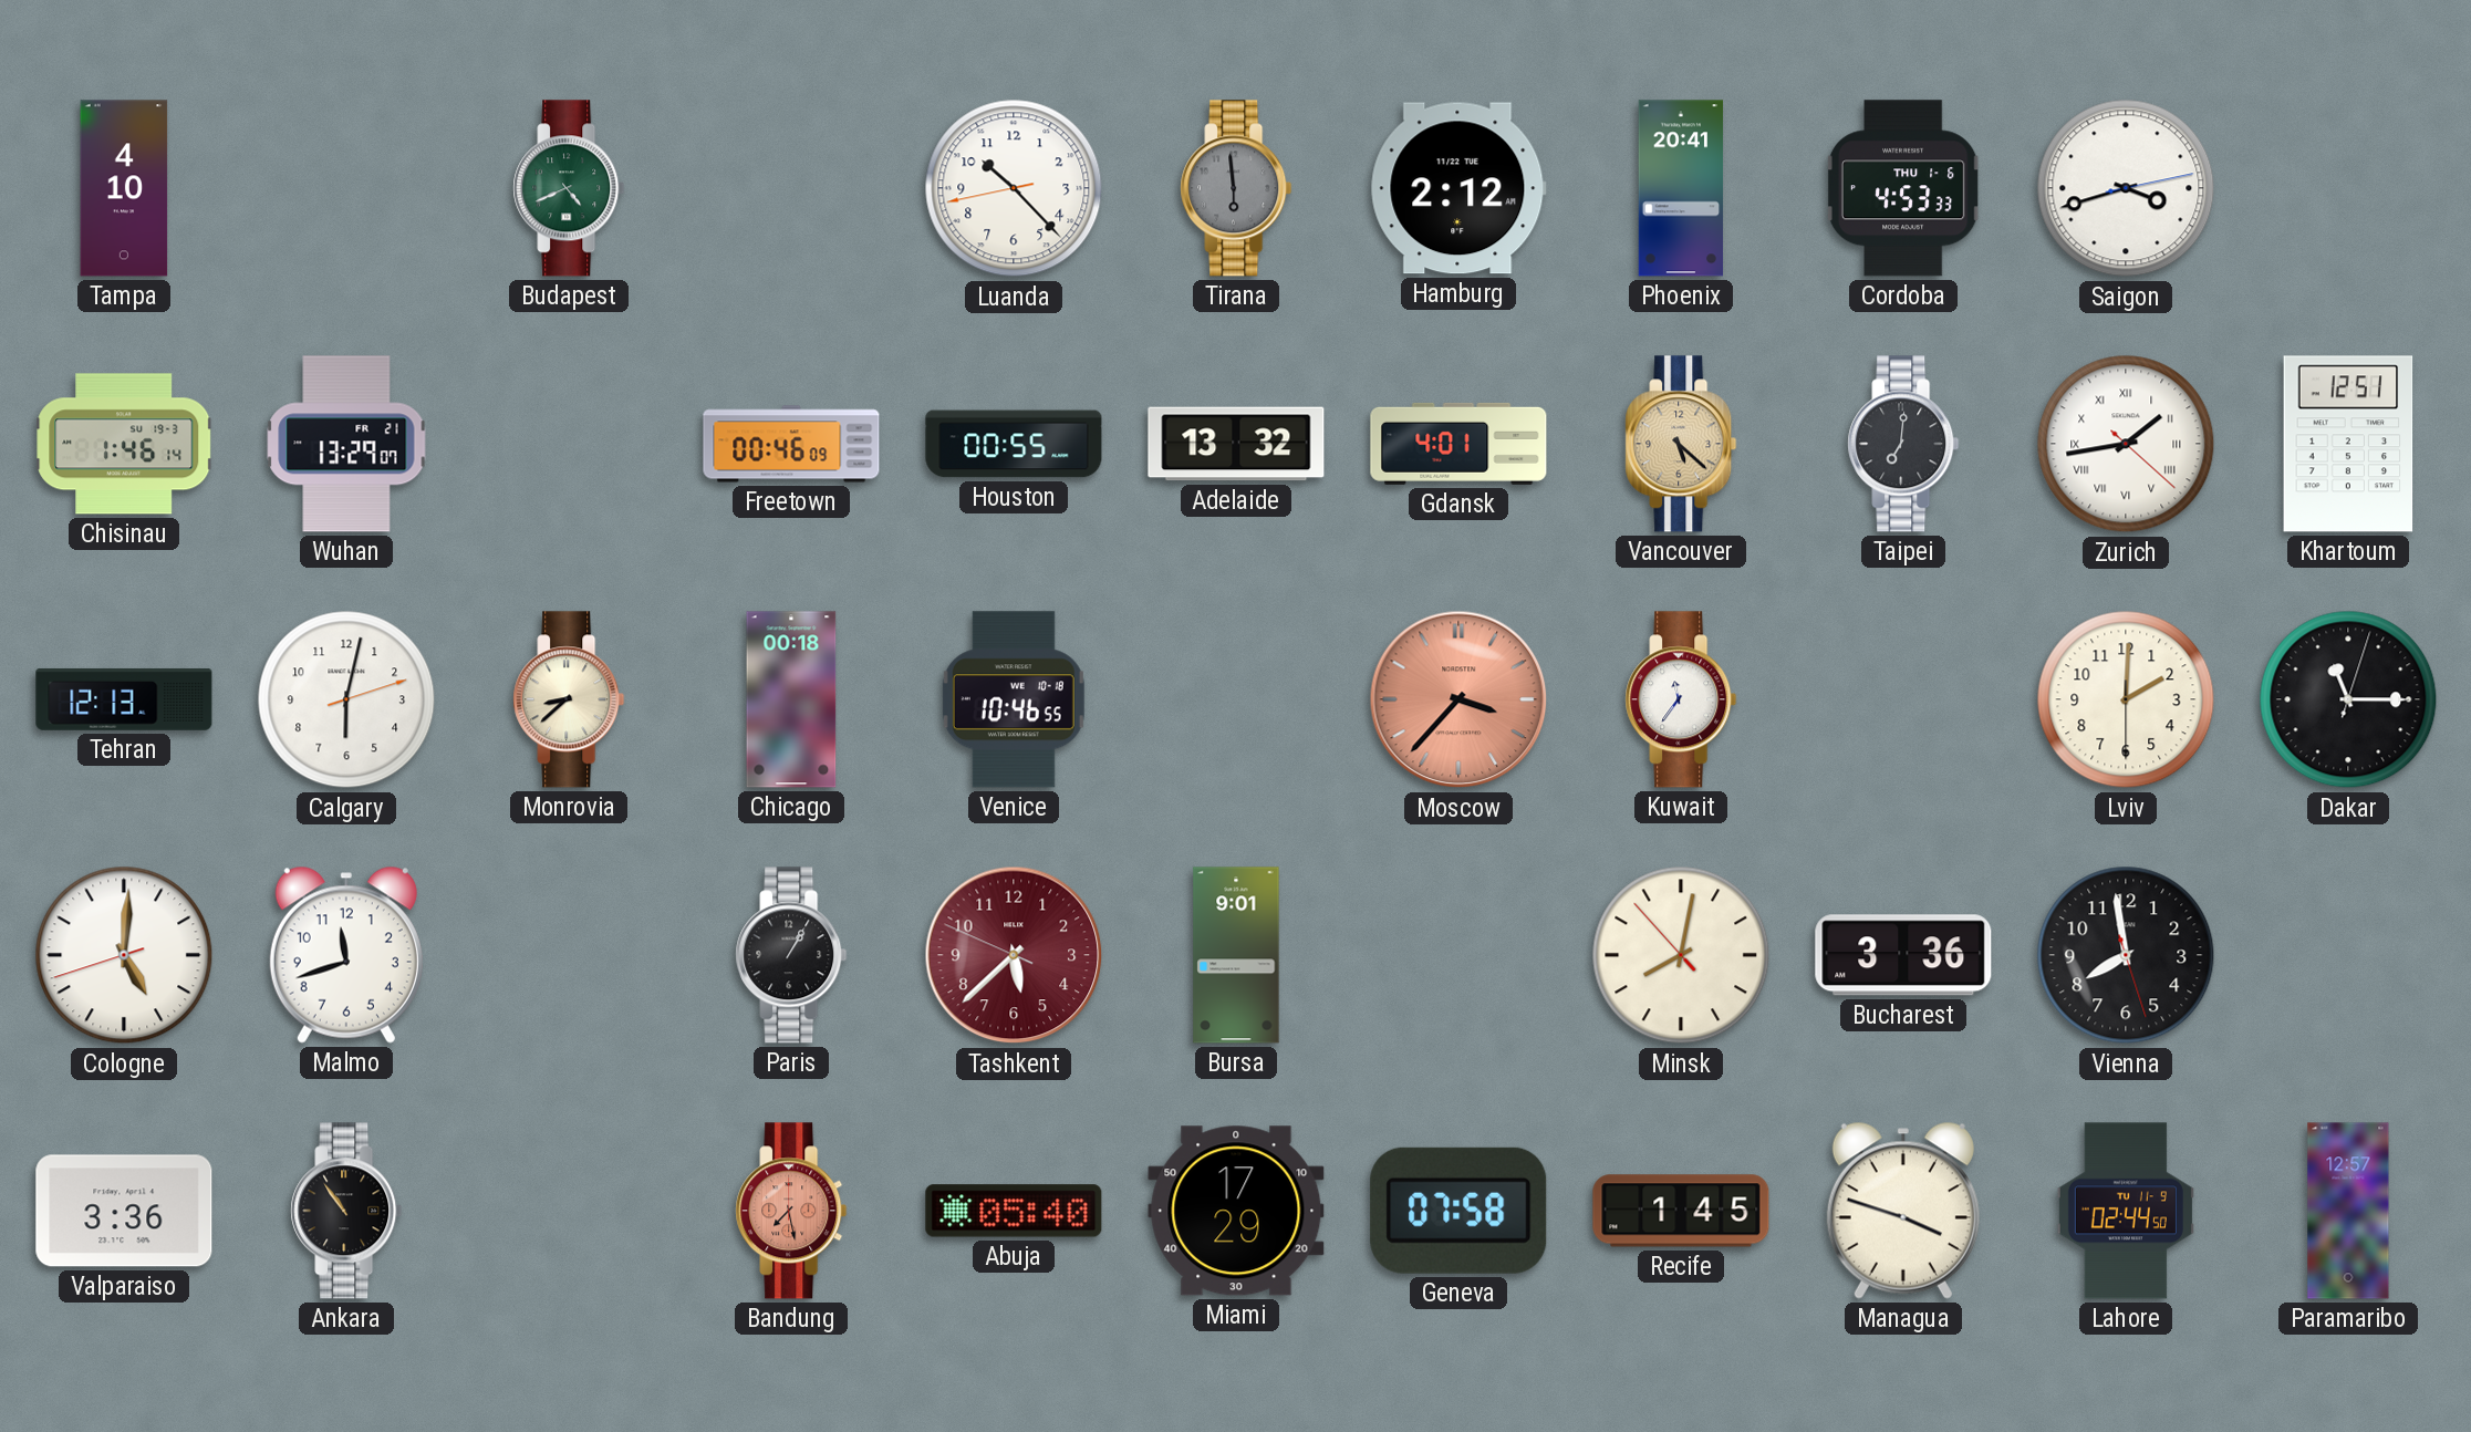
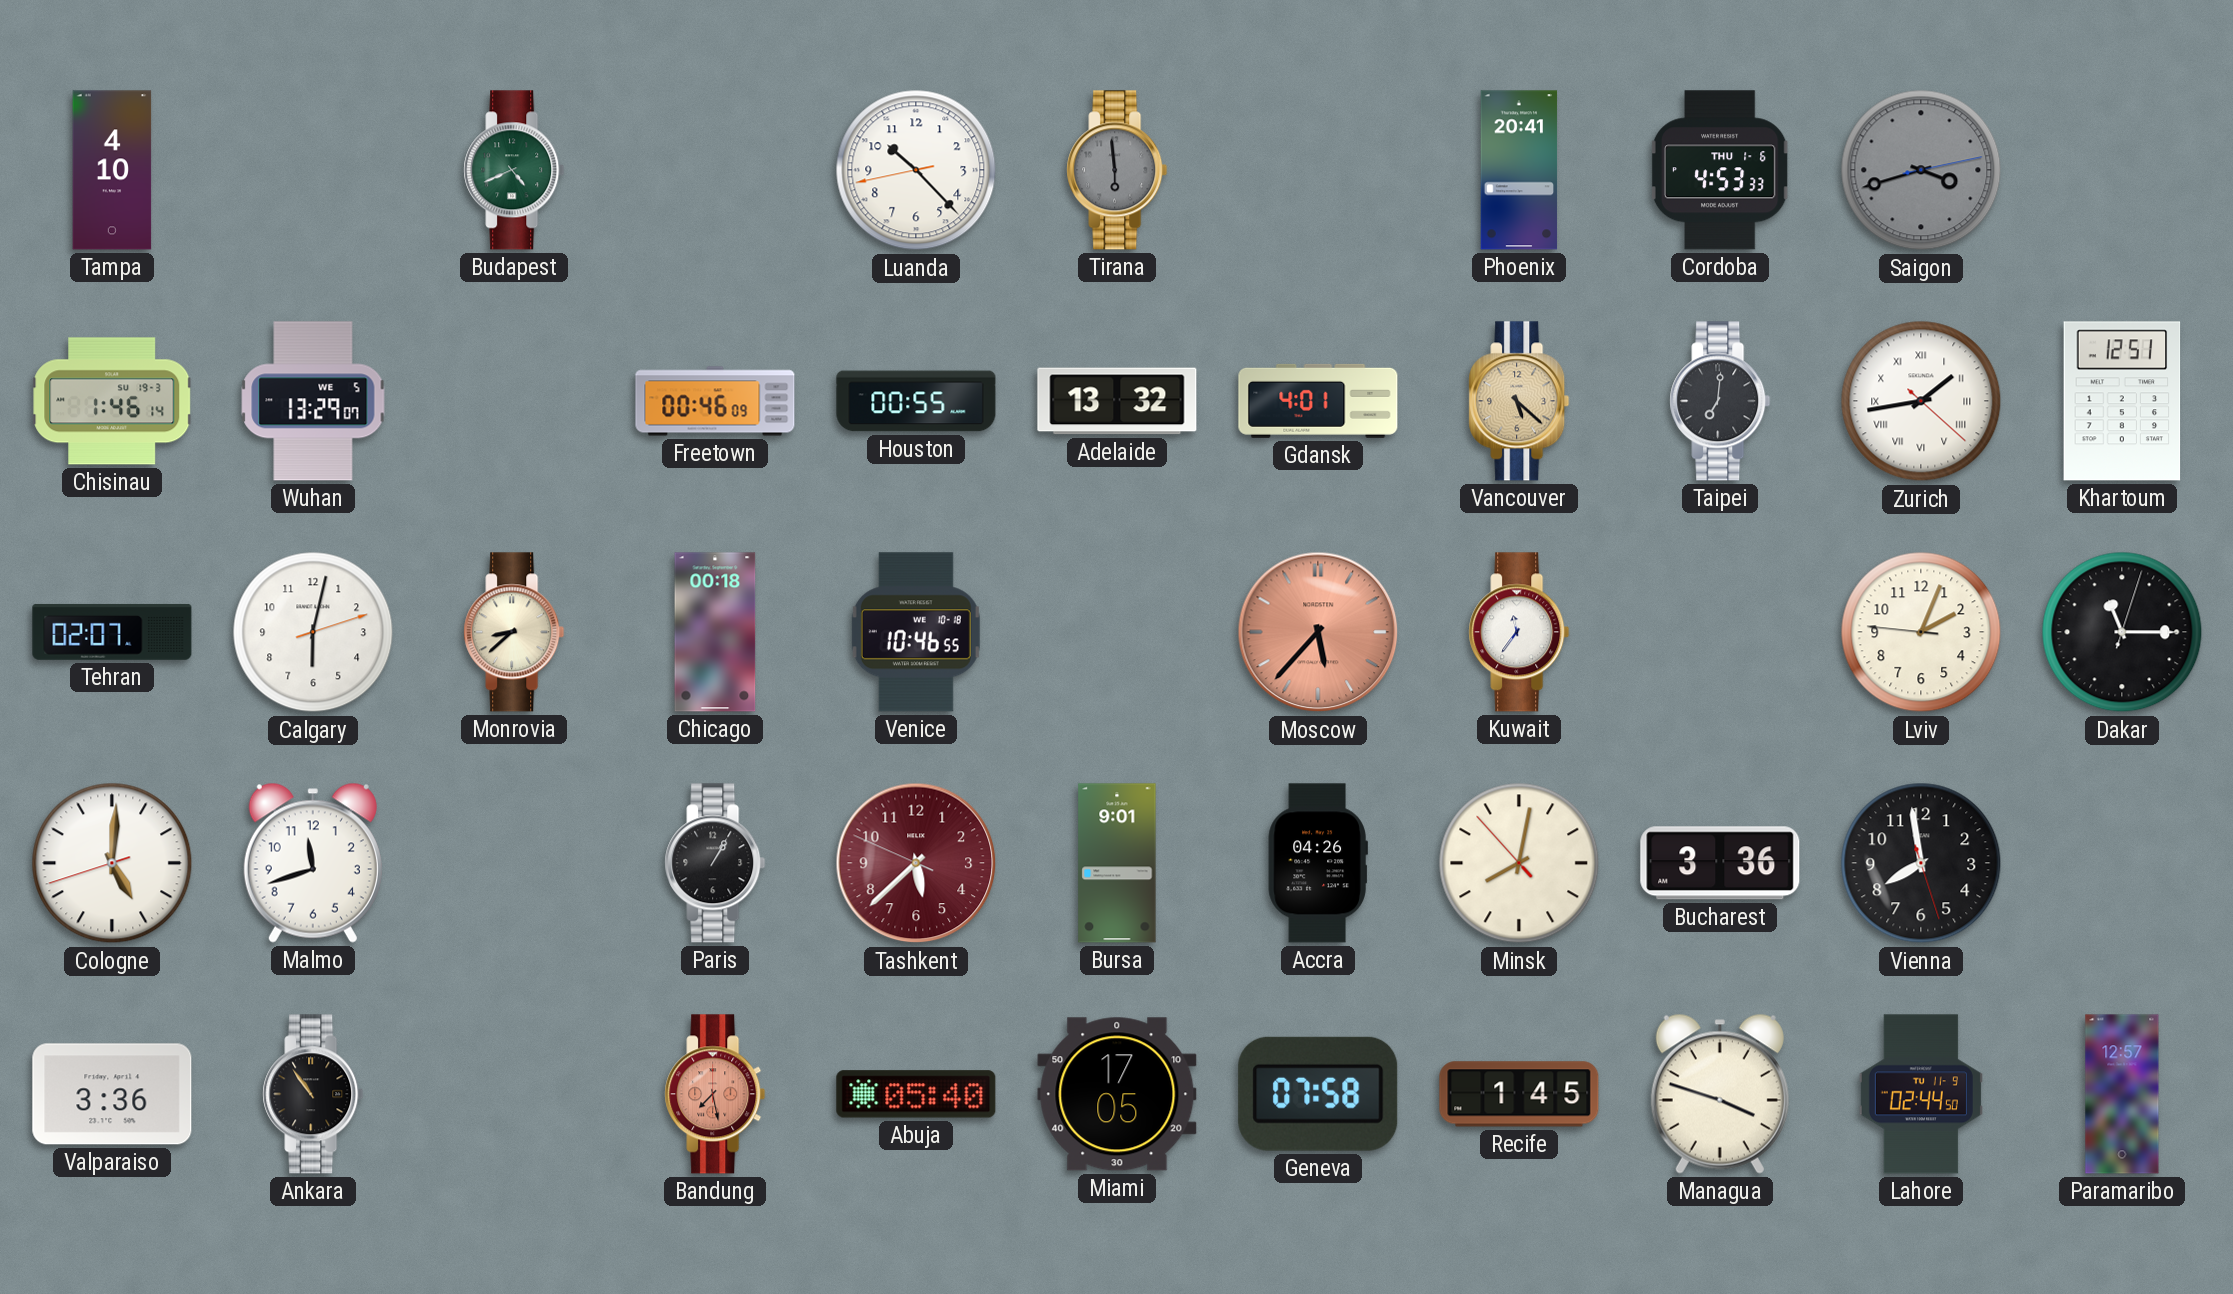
Hamburg: 2:12 -> none
Saigon dial: white -> grey
Wuhan date: FR 21 -> WE 5
Tehran: 12:13 -> 02:07
Moscow: 3:37 -> 5:37
Lviv: 2:00 -> 2:03
Accra: none -> 04:26
Miami: 17:29 -> 17:05
